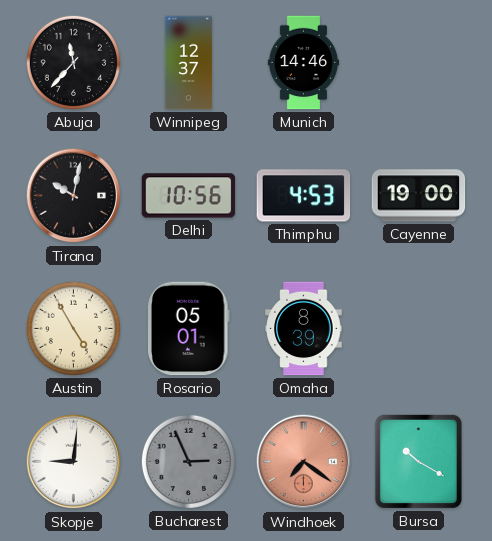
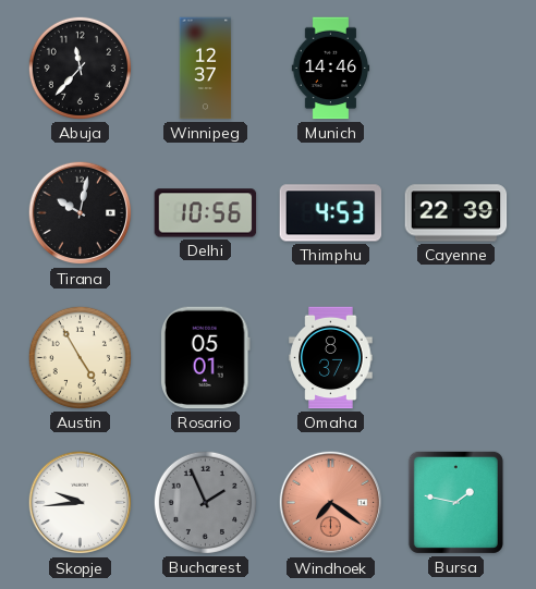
Cayenne: 19:00 -> 22:39
Omaha: 8:39 -> 8:37
Skopje: 9:01 -> 9:44
Bucharest: 2:56 -> 1:56
Bursa: 10:20 -> 1:47
